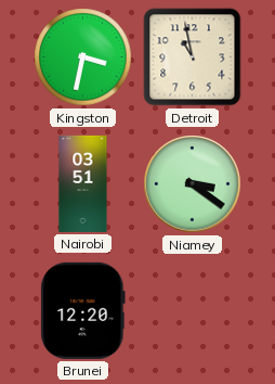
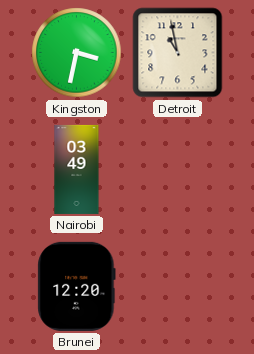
Nairobi: 03:51 -> 03:49
Niamey: 3:21 -> none
